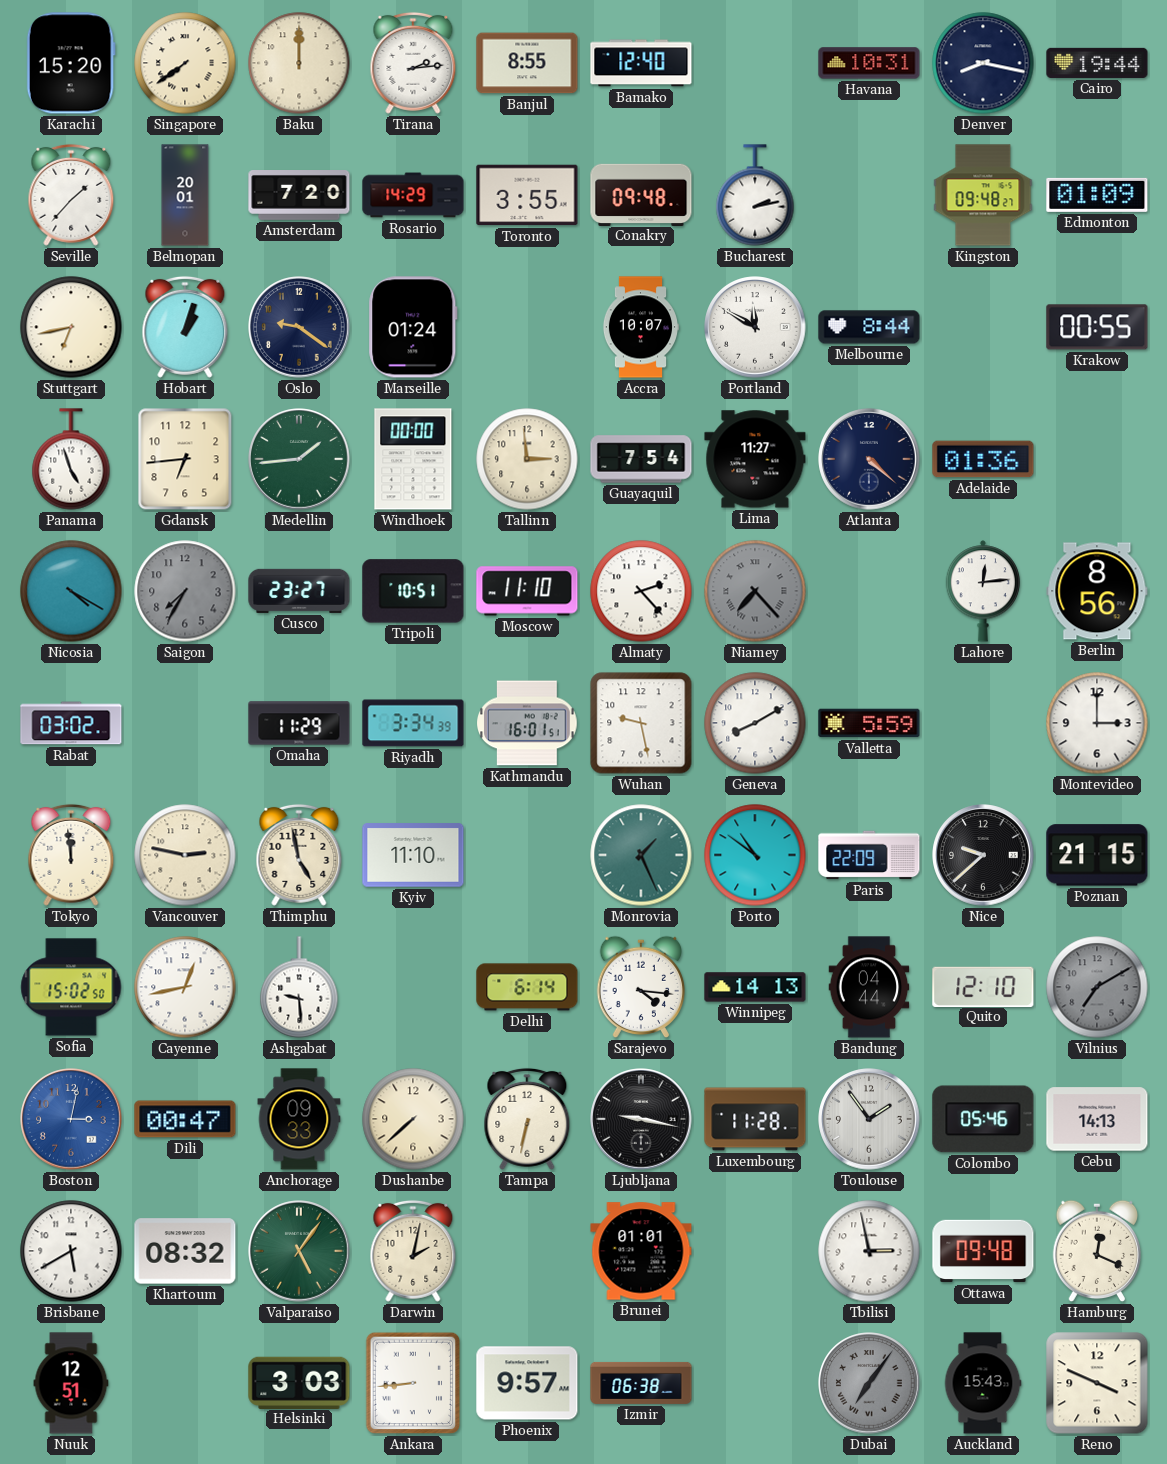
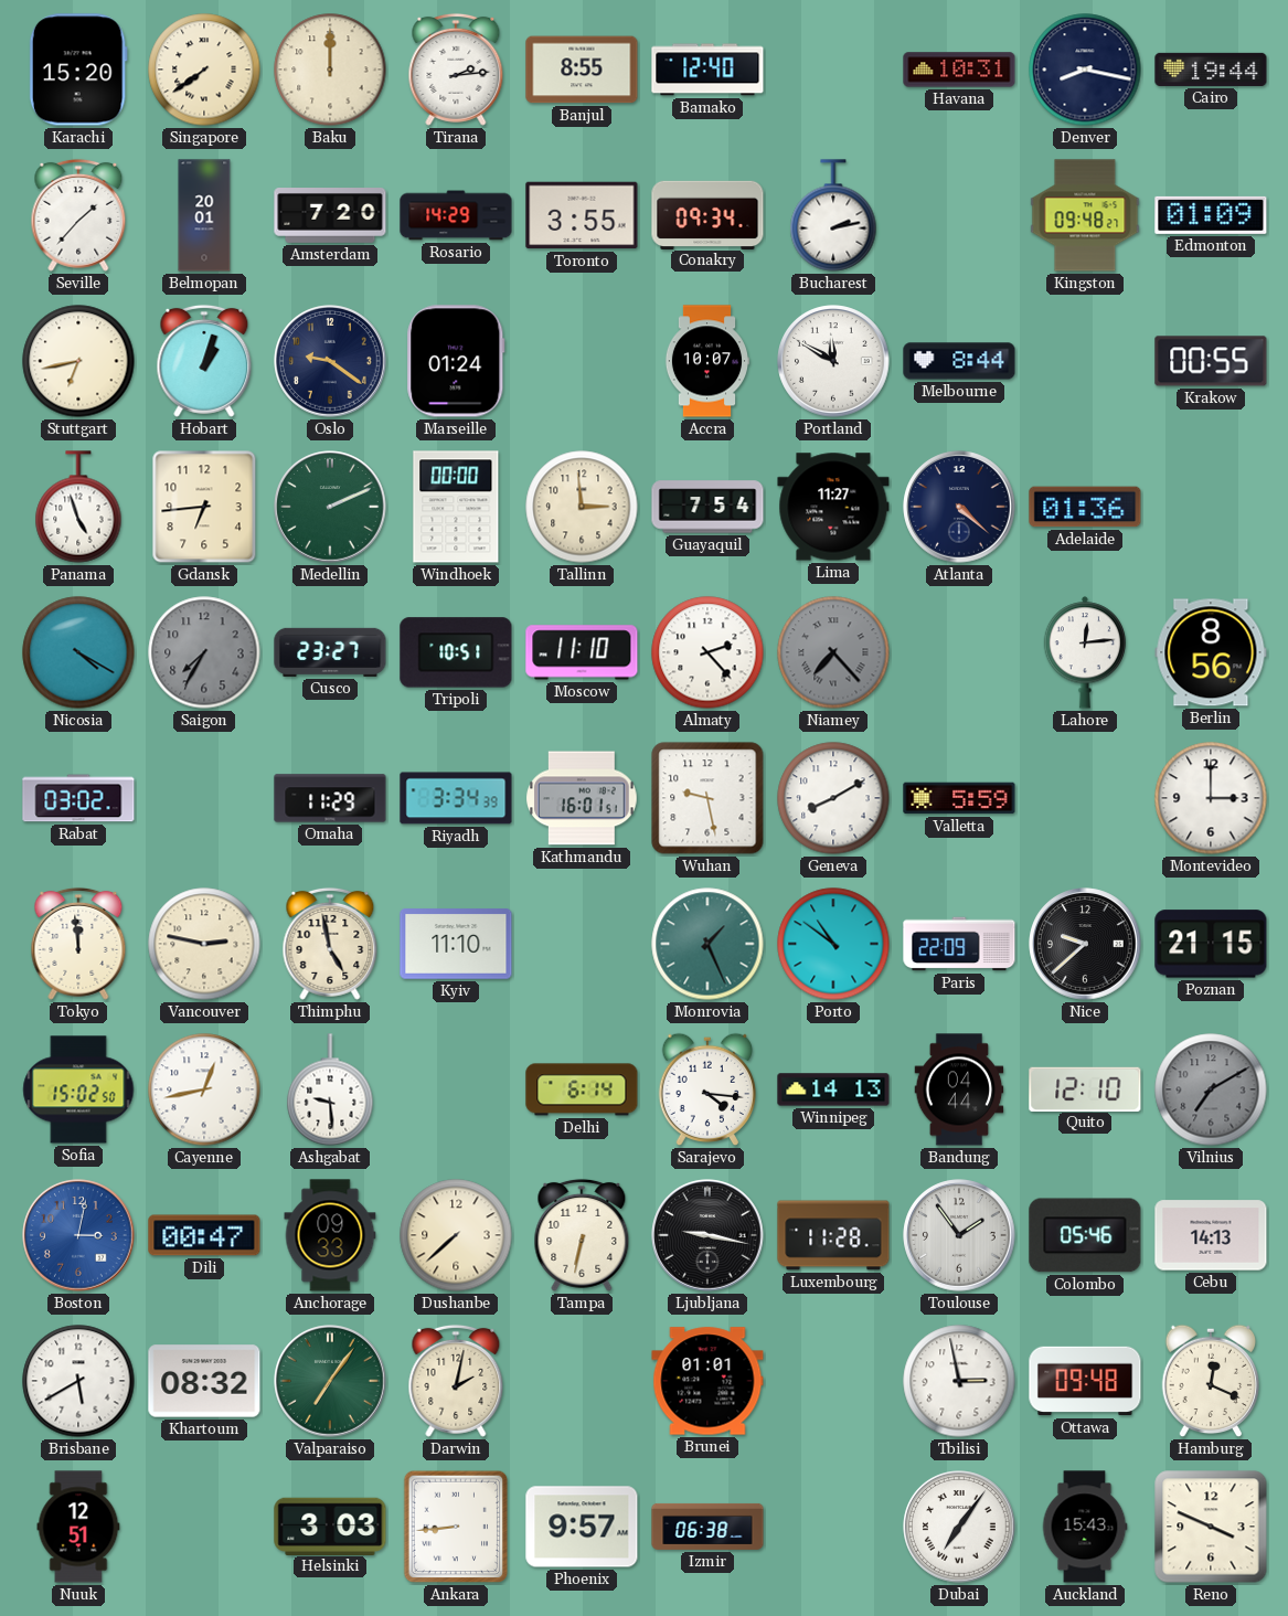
Conakry: 09:48 -> 09:34
Medellin: 1:44 -> 2:11
Valparaiso: 5:06 -> 7:06
Dubai dial: grey -> white
